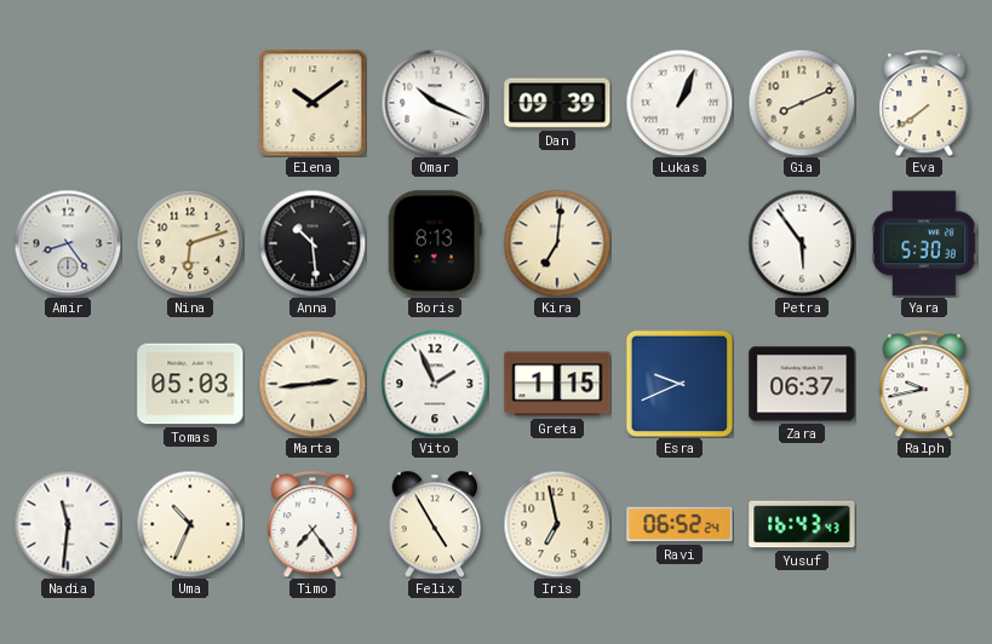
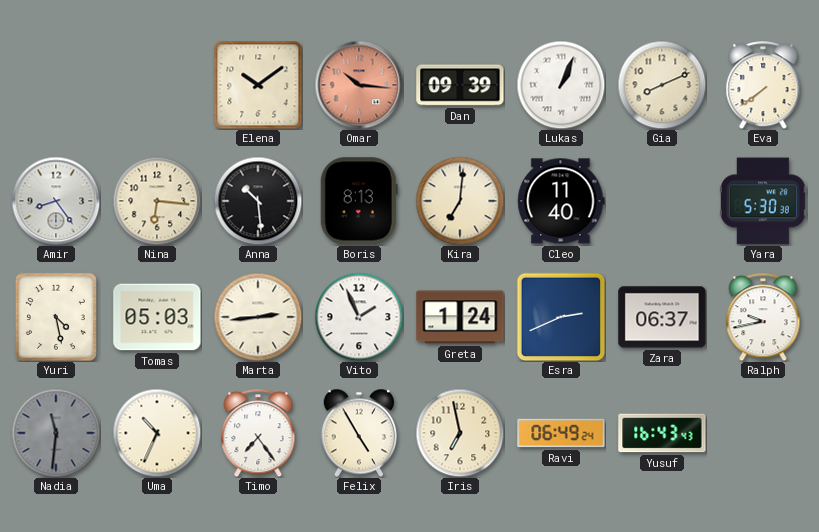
Omar: 10:19 -> 10:16
Omar dial: white -> salmon
Nina: 6:12 -> 6:16
Cleo: none -> 11:40
Petra: 5:54 -> none
Yuri: none -> 4:28
Greta: 1:15 -> 1:24
Esra: 9:41 -> 2:41
Nadia dial: white -> grey
Ravi: 06:52 -> 06:49
